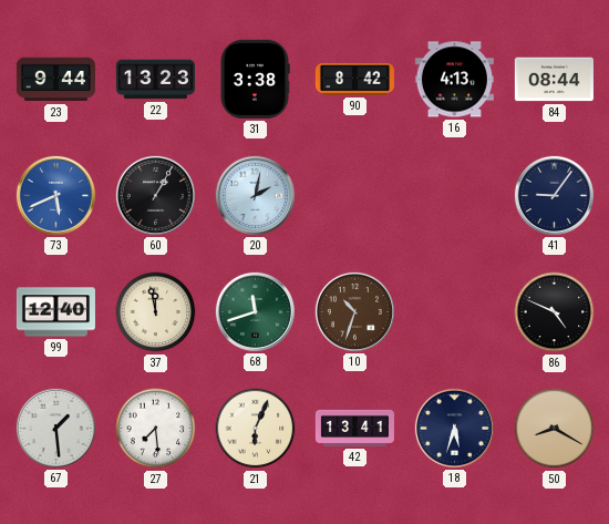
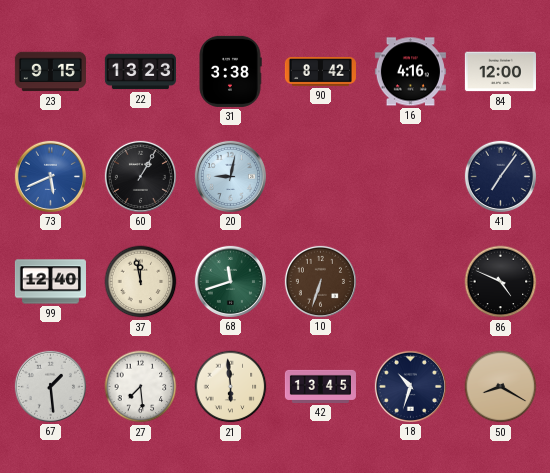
23: 9:44 -> 9:15
16: 4:13 -> 4:16
84: 08:44 -> 12:00
20: 2:02 -> 9:02
41: 9:06 -> 7:06
10: 10:33 -> 6:33
21: 6:04 -> 5:59
42: 13:41 -> 13:45
18: 5:33 -> 10:33
